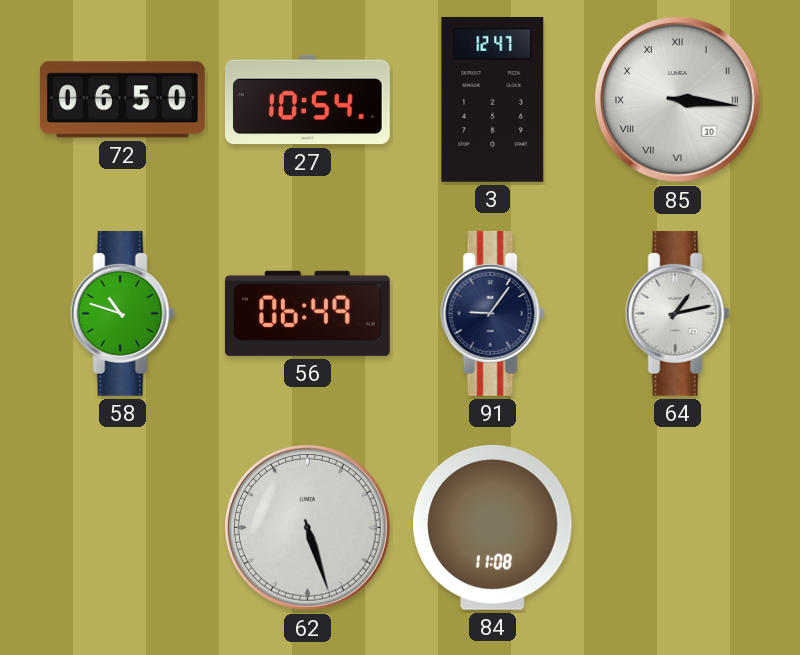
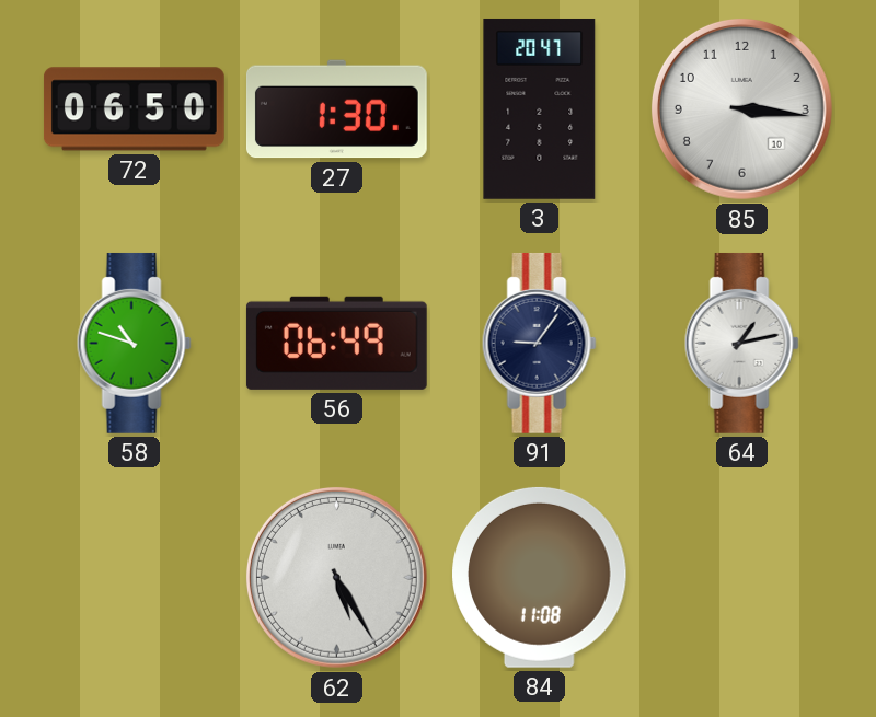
27: 10:54 -> 1:30
3: 12:47 -> 20:47
85 numerals: Roman -> Arabic
62: 5:27 -> 5:25
